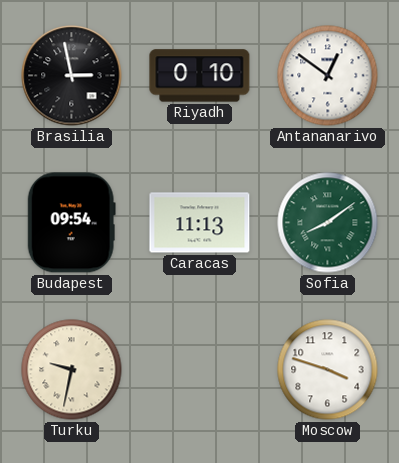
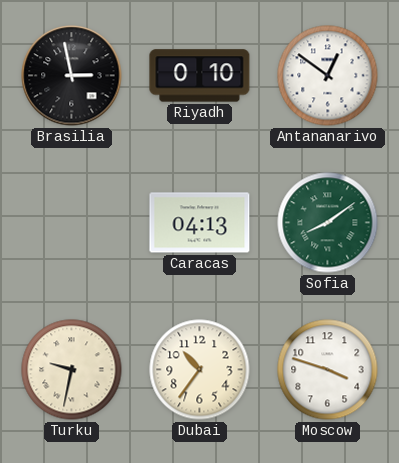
Budapest: 09:54 -> none
Caracas: 11:13 -> 04:13
Dubai: none -> 10:36
